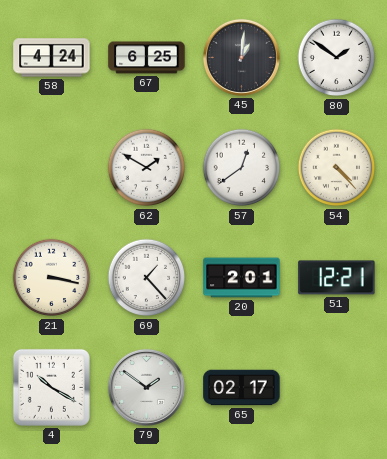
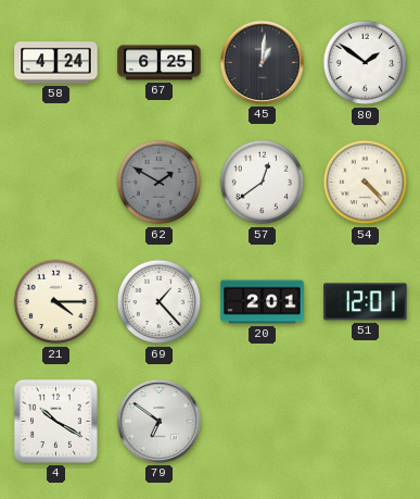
62 dial: white -> grey
21: 3:17 -> 4:15
51: 12:21 -> 12:01
79: 1:51 -> 6:51
65: 02:17 -> none
